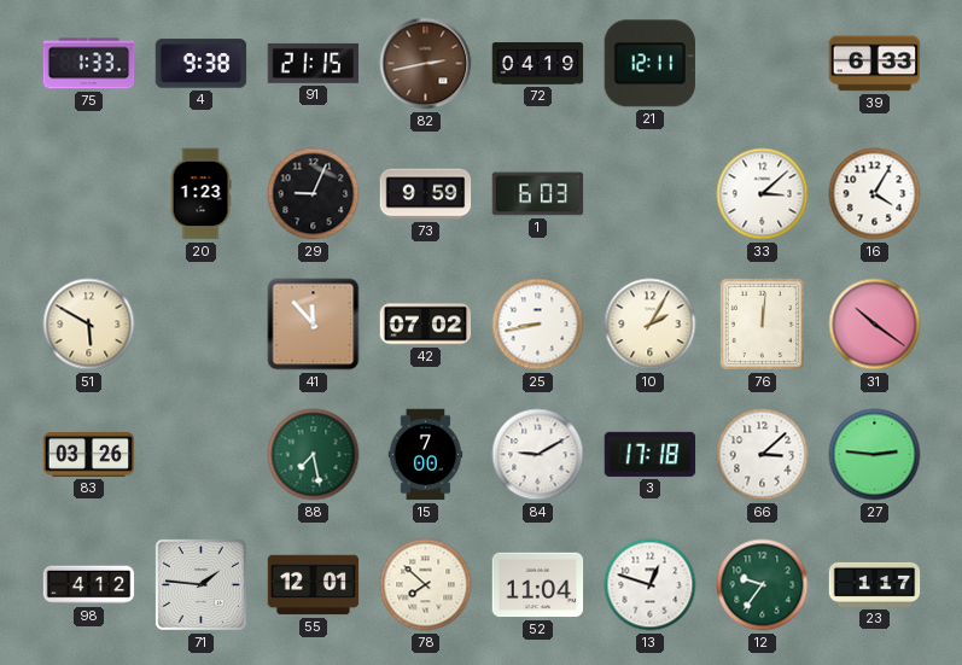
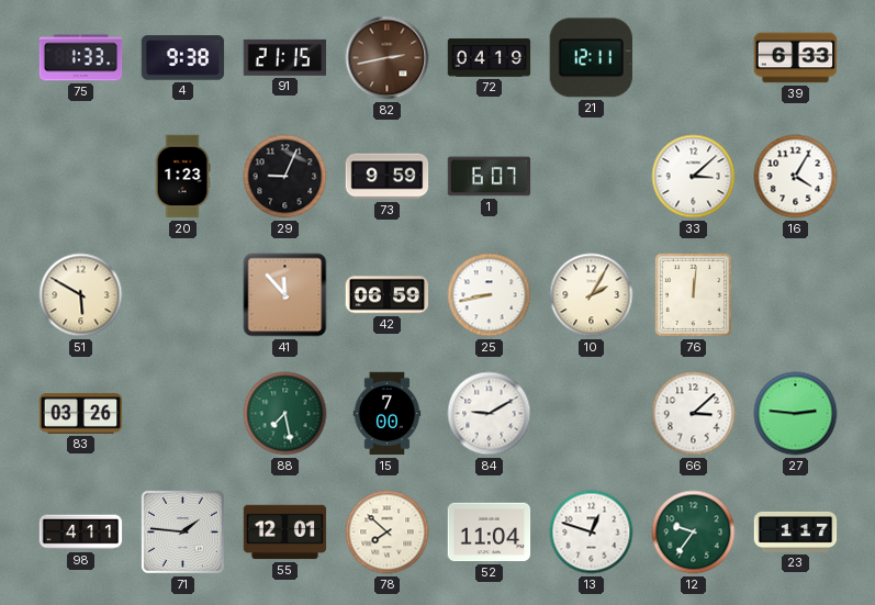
1: 6:03 -> 6:07
42: 07:02 -> 06:59
31: 10:21 -> none
3: 17:18 -> none
98: 4:12 -> 4:11
